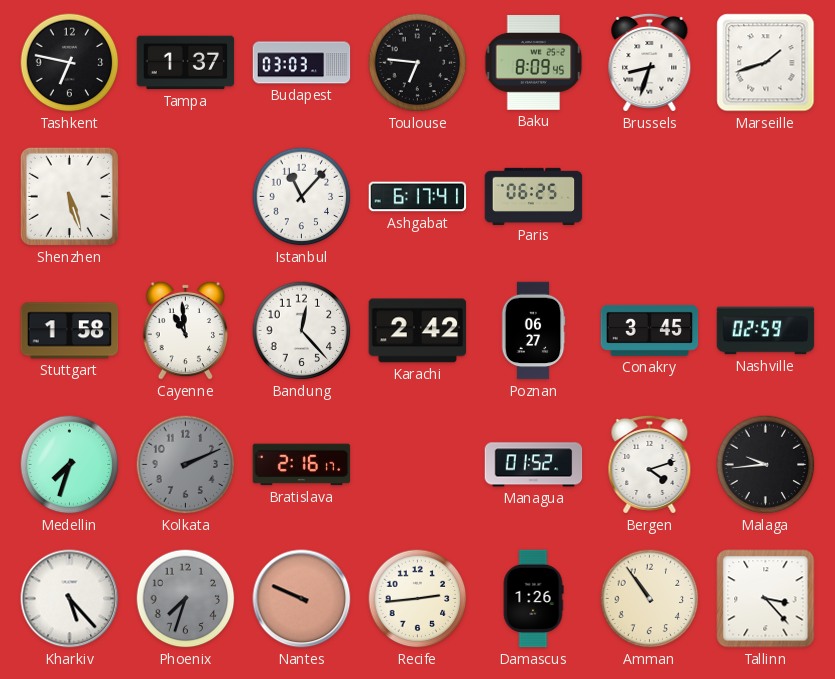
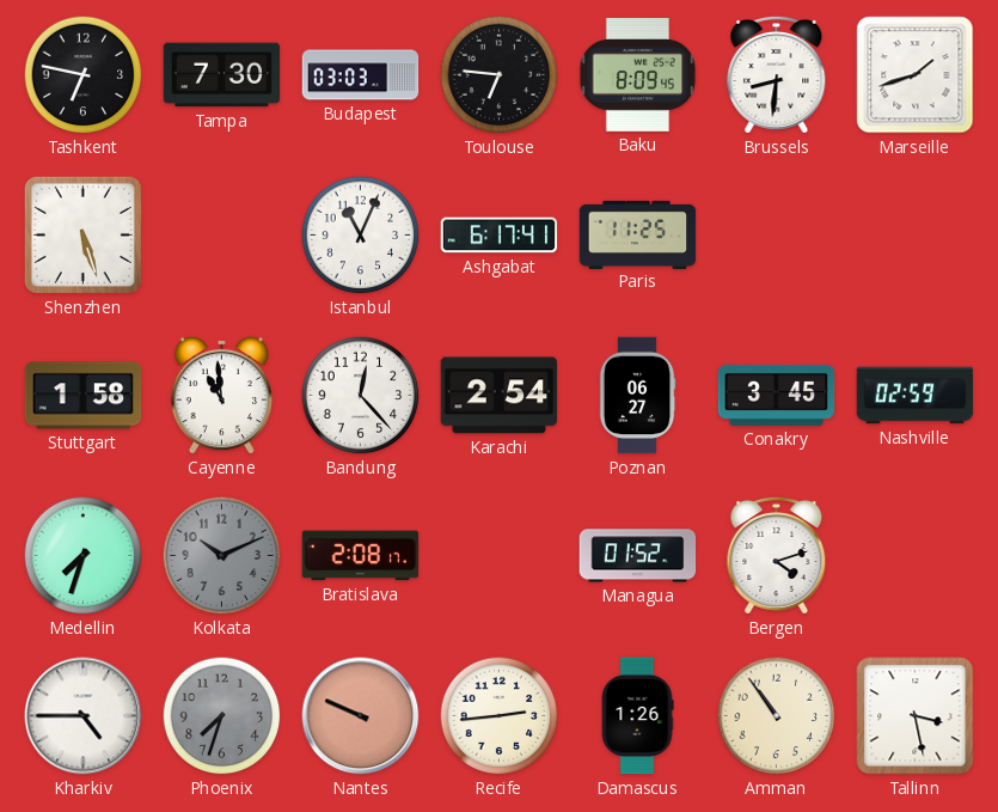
Tampa: 1:37 -> 7:30
Brussels: 8:33 -> 8:31
Istanbul: 11:07 -> 11:04
Paris: 06:25 -> 11:25
Karachi: 2:42 -> 2:54
Kolkata: 2:11 -> 10:11
Bratislava: 2:16 -> 2:08
Malaga: 9:44 -> none
Kharkiv: 5:23 -> 4:45
Tallinn: 3:23 -> 3:28
